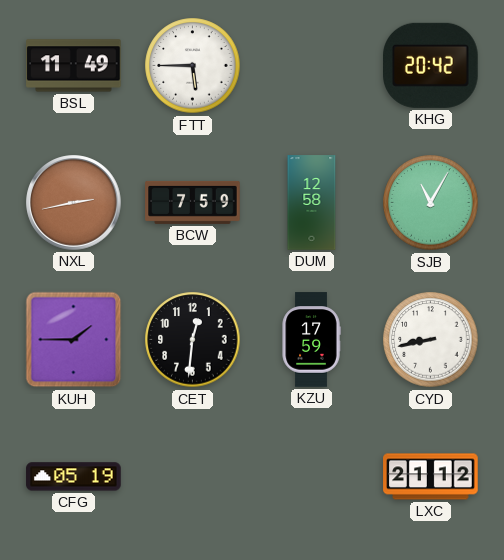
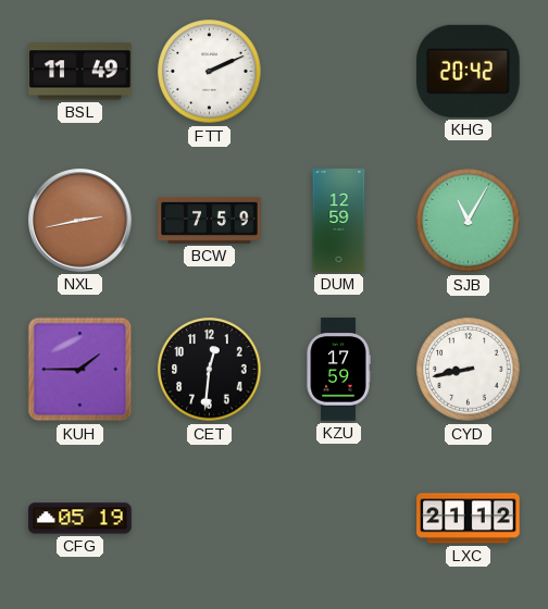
FTT: 5:45 -> 2:11
DUM: 12:58 -> 12:59
